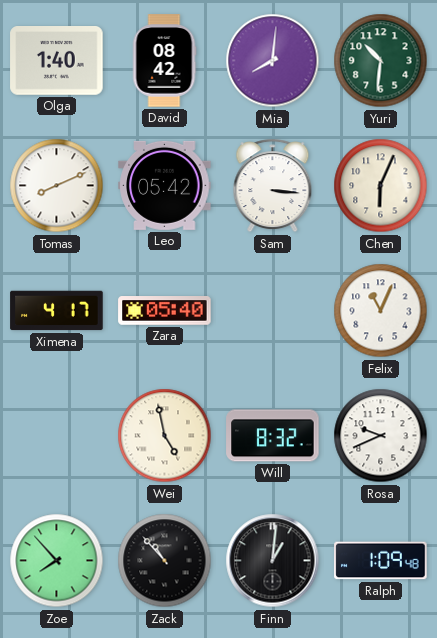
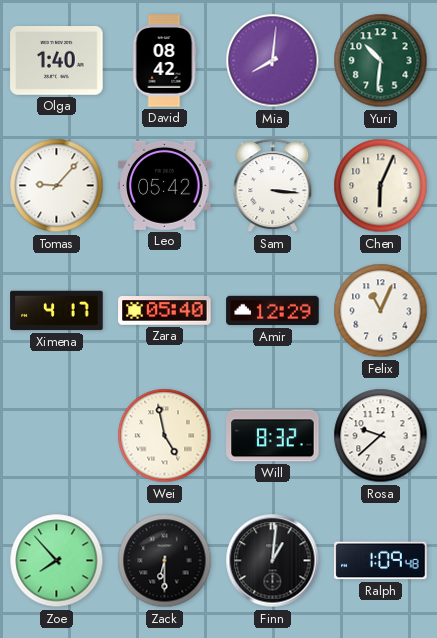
Tomas: 8:11 -> 9:07
Amir: none -> 12:29
Rosa: 9:41 -> 9:38
Zack: 10:53 -> 6:30
